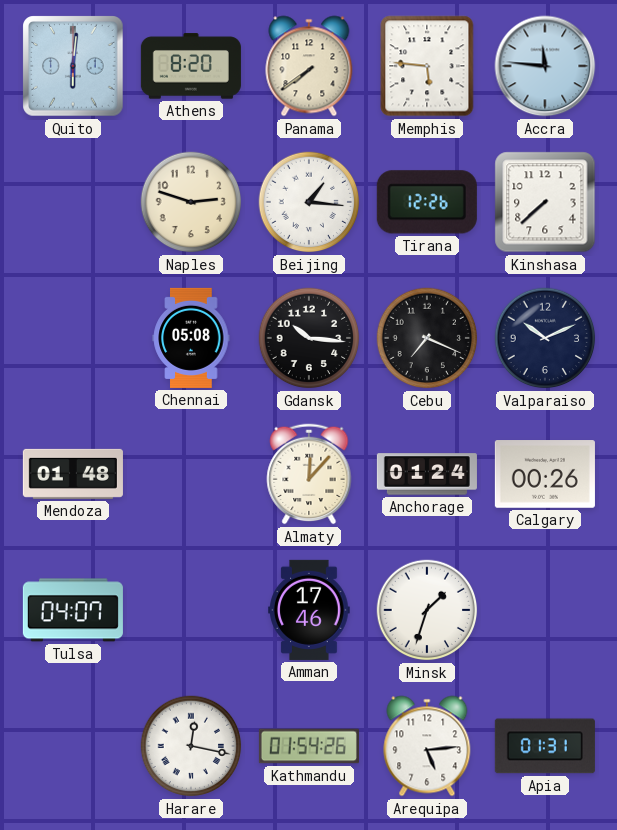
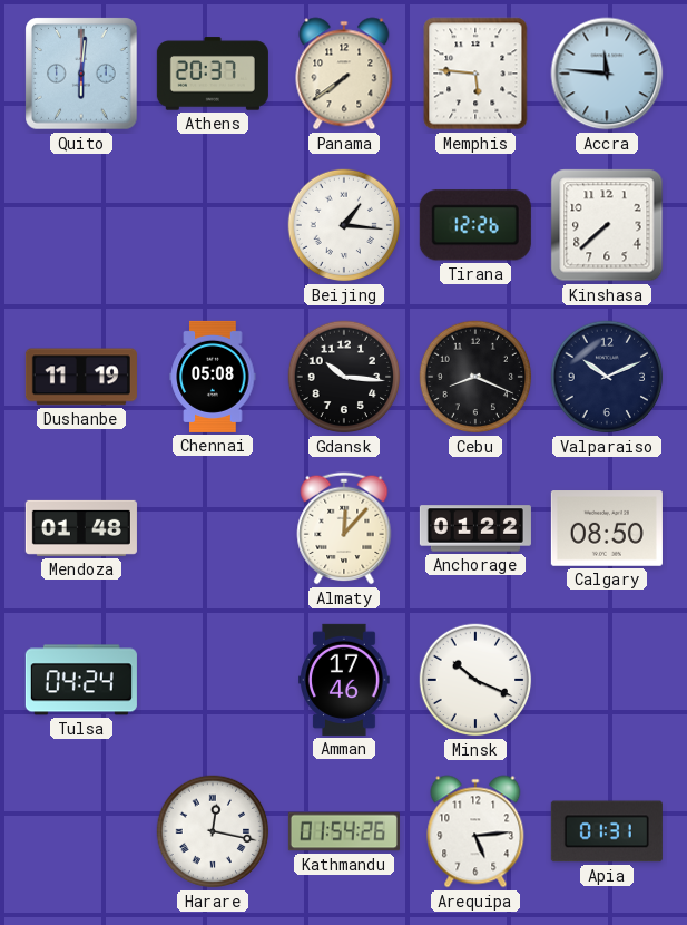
Athens: 8:20 -> 20:37
Naples: 2:48 -> none
Dushanbe: none -> 11:19
Cebu: 7:19 -> 8:19
Anchorage: 01:24 -> 01:22
Calgary: 00:26 -> 08:50
Tulsa: 04:07 -> 04:24
Minsk: 1:33 -> 10:19
